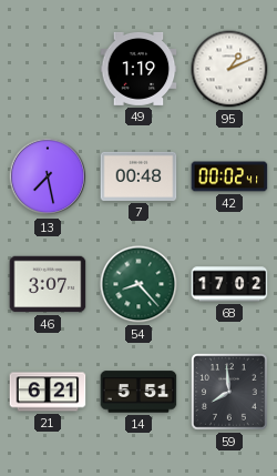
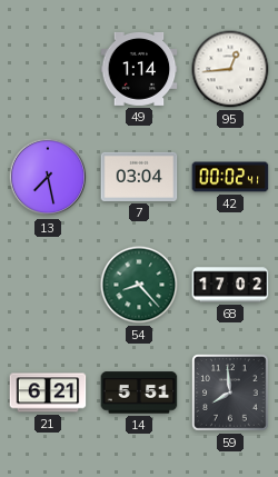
49: 1:19 -> 1:14
95: 1:11 -> 12:44
7: 00:48 -> 03:04
46: 3:07 -> none
